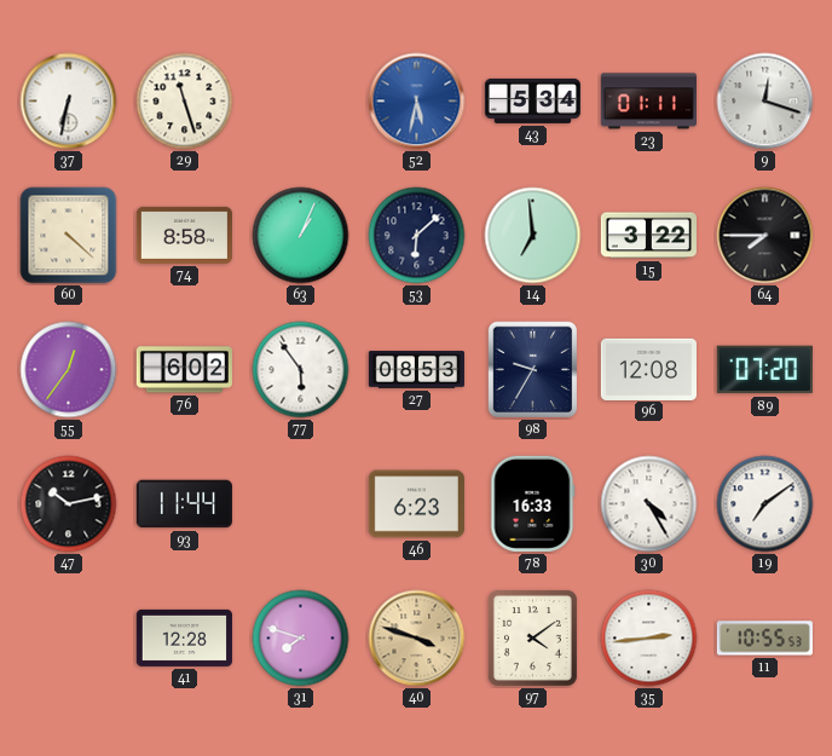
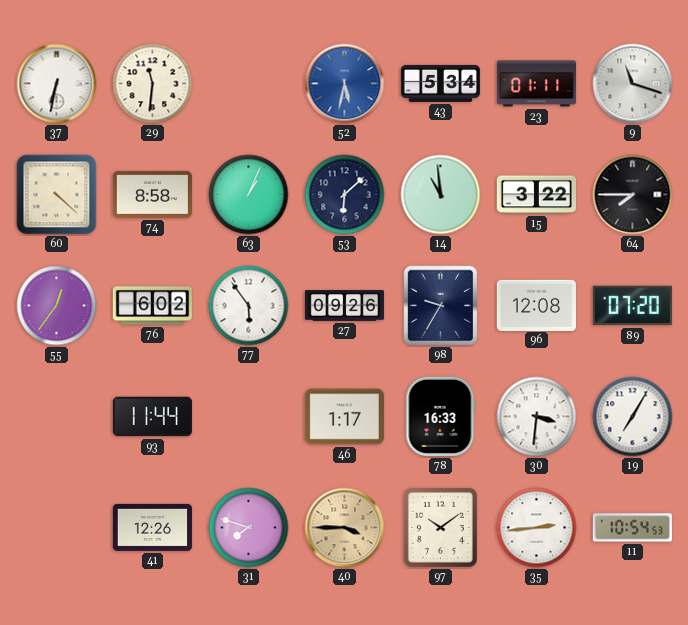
29: 11:27 -> 11:31
9: 12:18 -> 11:18
14: 6:59 -> 10:59
27: 08:53 -> 09:26
47: 10:13 -> none
46: 6:23 -> 1:17
30: 4:25 -> 3:31
19: 7:09 -> 7:05
41: 12:28 -> 12:26
40: 3:48 -> 3:45
97: 4:09 -> 10:09
11: 10:55 -> 10:54
